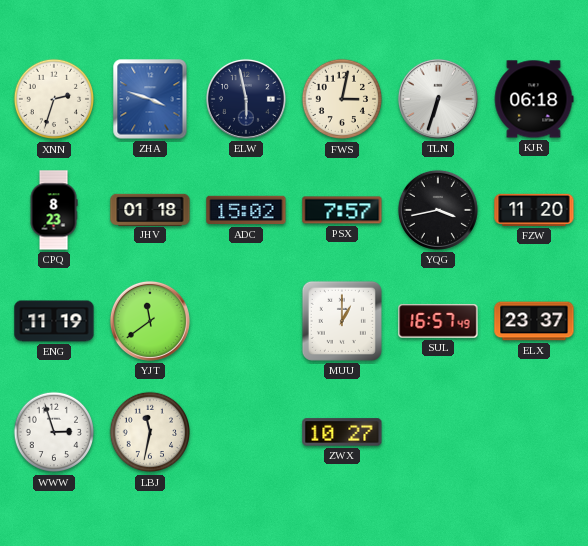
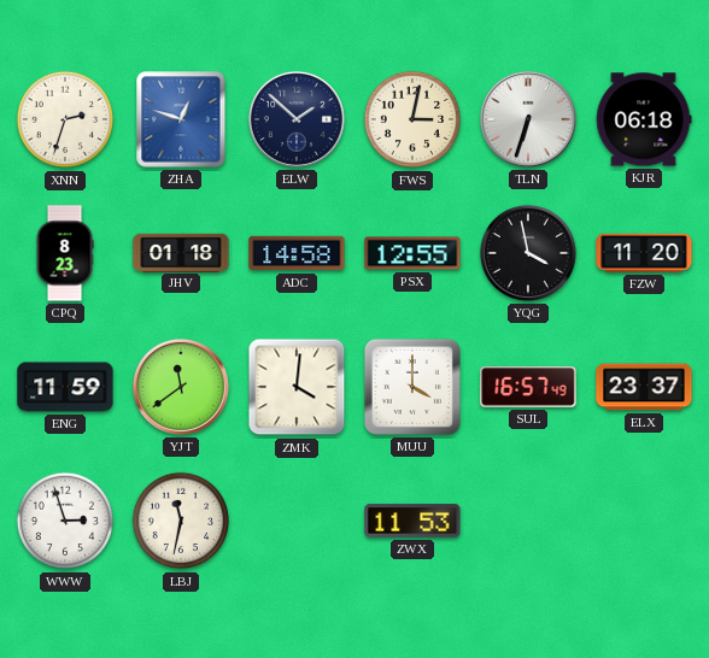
ZHA: 3:48 -> 12:48
ELW: 5:58 -> 1:52
ADC: 15:02 -> 14:58
PSX: 7:57 -> 12:55
YQG: 3:43 -> 3:58
ENG: 11:19 -> 11:59
ZMK: none -> 4:01
MUU: 1:00 -> 4:00
ZWX: 10:27 -> 11:53
